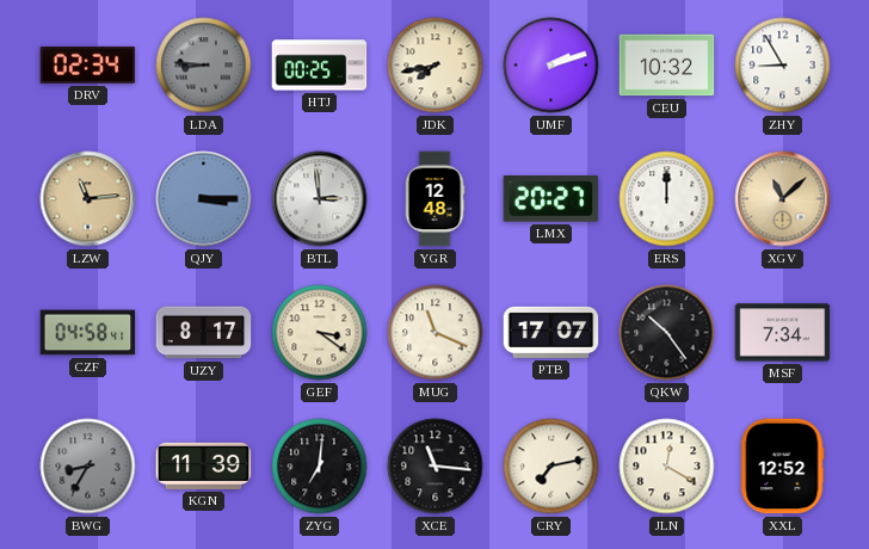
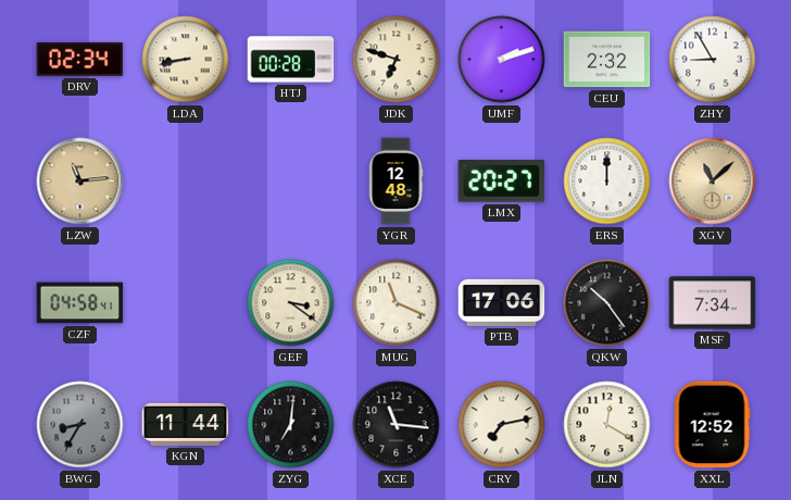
LDA: 8:46 -> 8:43
LDA dial: grey -> cream
HTJ: 00:25 -> 00:28
JDK: 7:43 -> 6:48
CEU: 10:32 -> 2:32
QJY: 3:15 -> none
BTL: 2:59 -> none
UZY: 8:17 -> none
PTB: 17:07 -> 17:06
KGN: 11:39 -> 11:44
